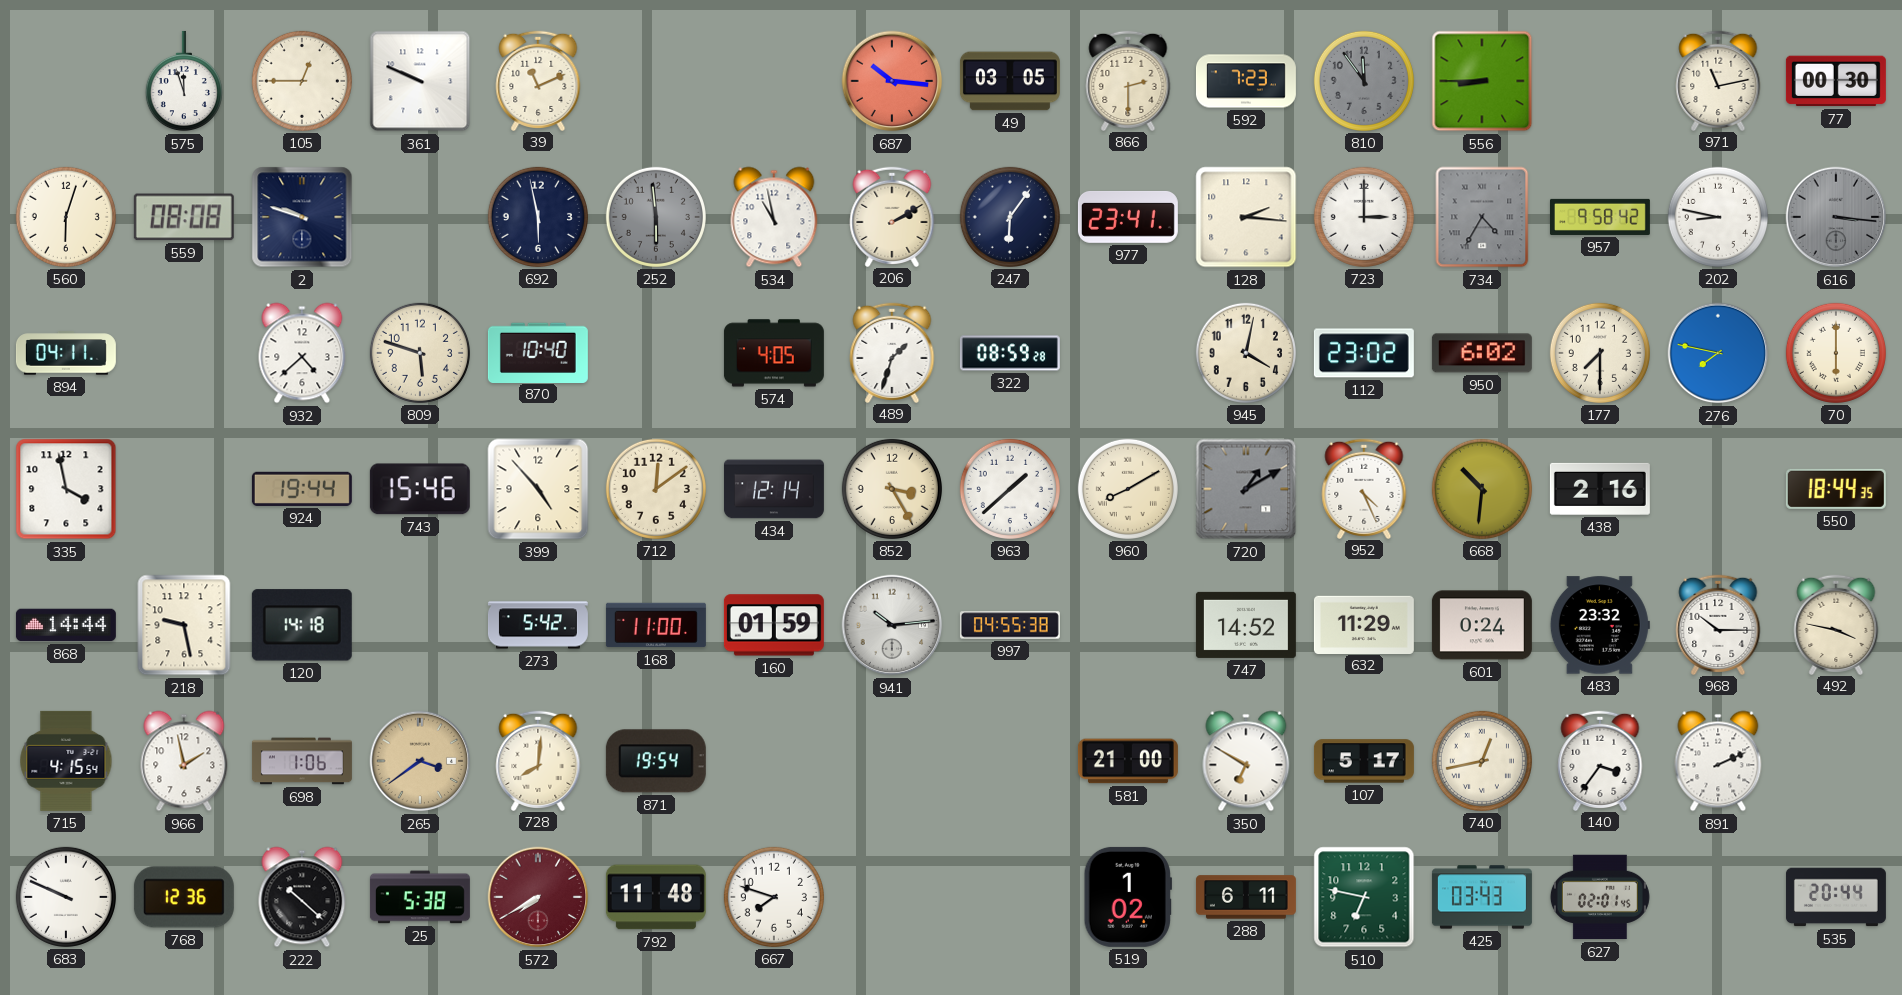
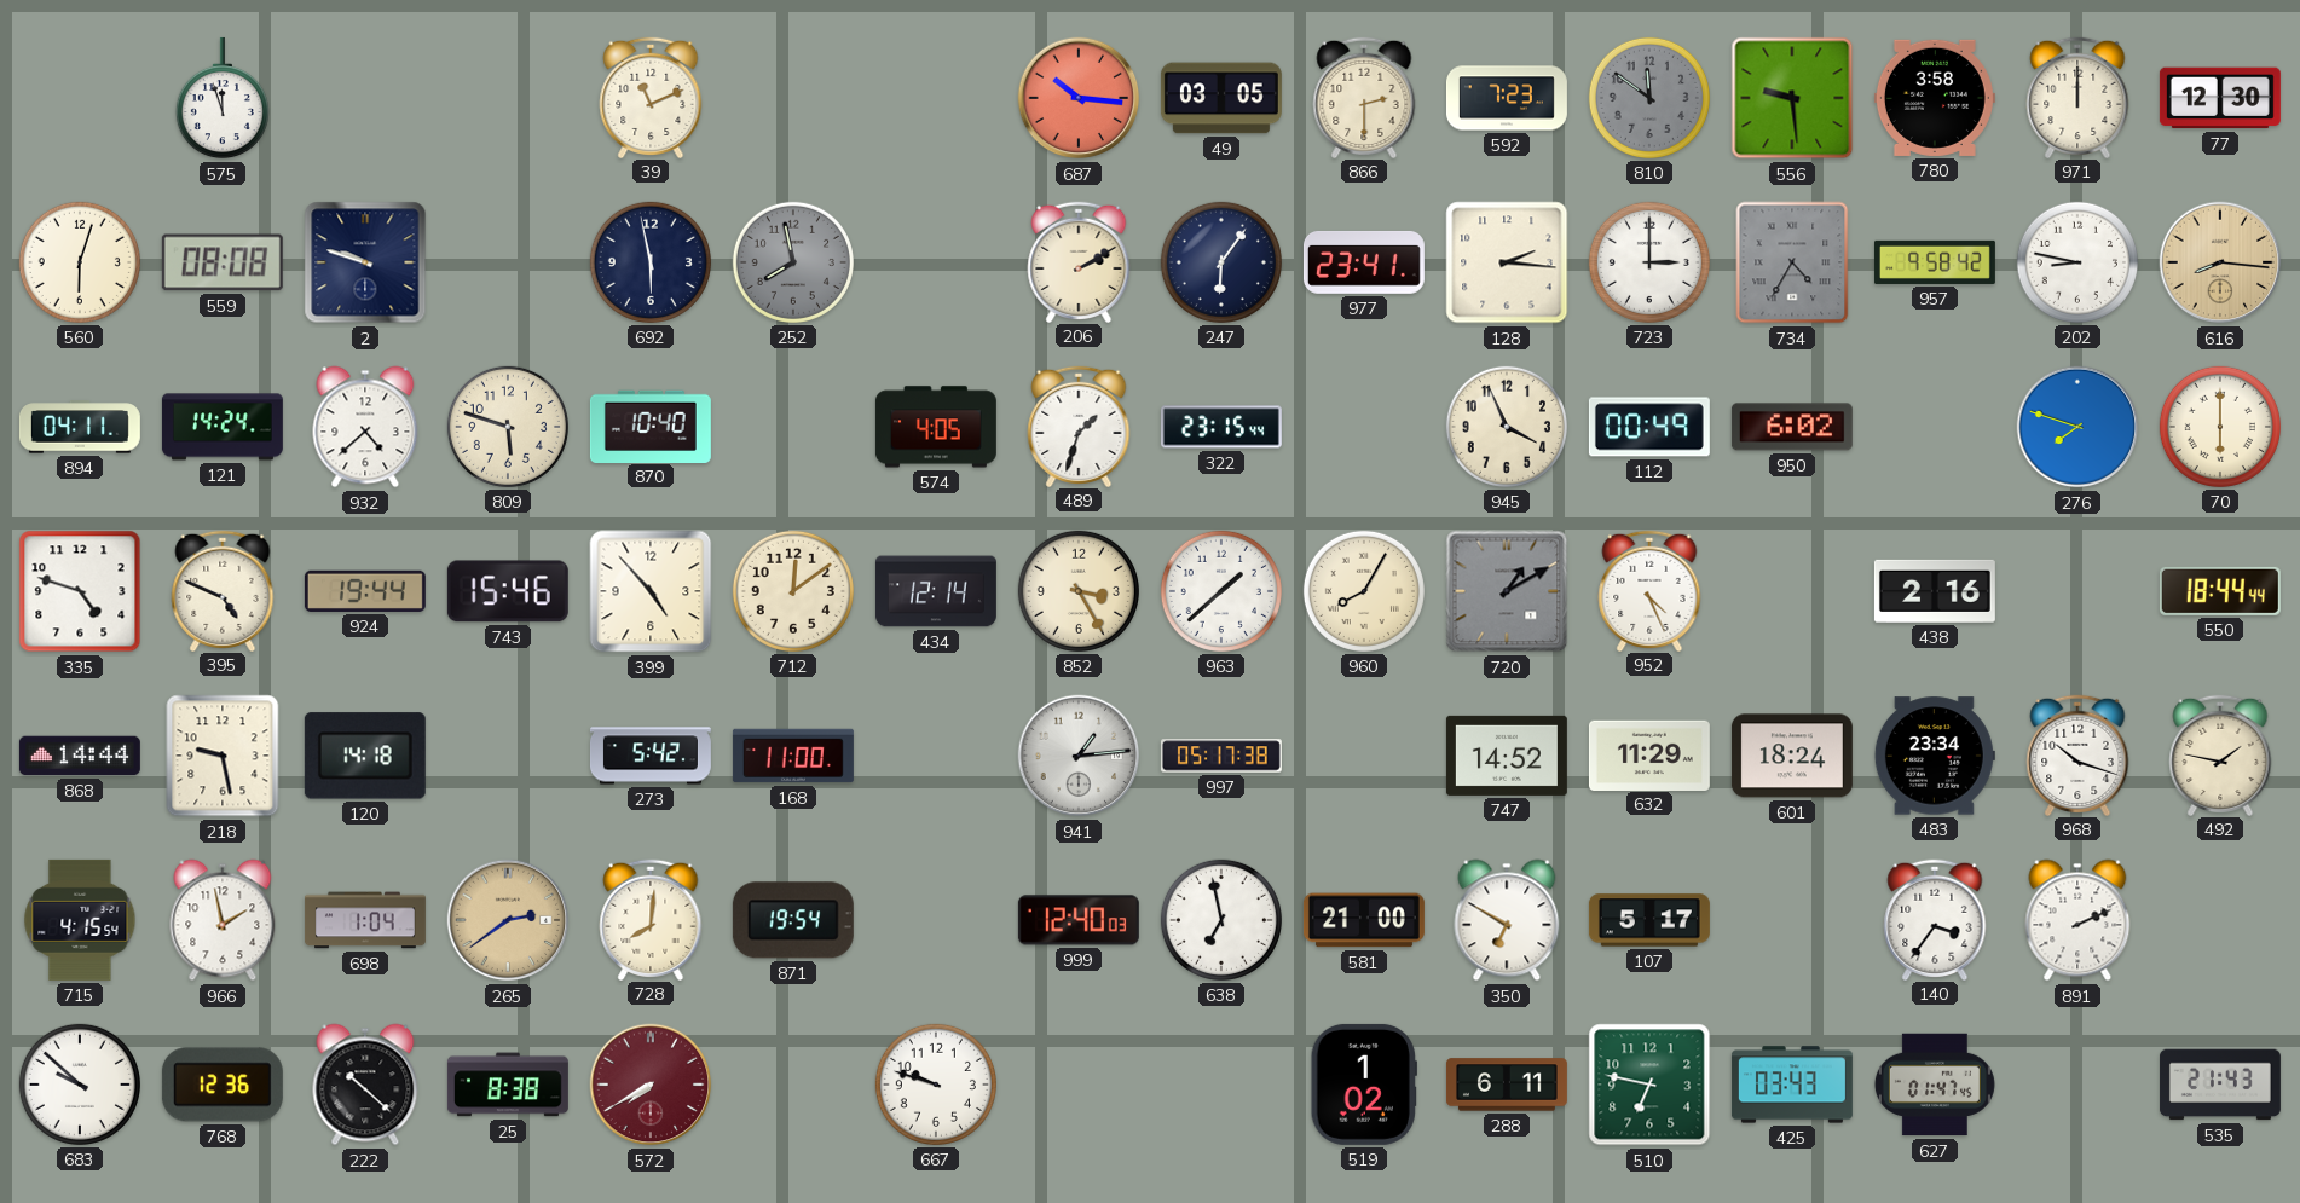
105: 12:45 -> none
361: 9:49 -> none
810: 11:54 -> 11:51
556: 8:45 -> 9:29
780: none -> 3:58
971: 11:13 -> 12:00
77: 00:30 -> 12:30
252: 5:59 -> 7:58
534: 10:58 -> none
616: 3:16 -> 8:16
616 dial: grey -> champagne
121: none -> 14:24
322: 08:59 -> 23:15
945: 4:02 -> 3:56
112: 23:02 -> 00:49
177: 7:30 -> none
276: 7:47 -> 7:48
335: 3:58 -> 4:48
395: none -> 4:49
960: 8:10 -> 8:05
668: 10:31 -> none
550: 18:44:35 -> 18:44:44
160: 01:59 -> none
941: 10:14 -> 1:14
997: 04:55 -> 05:17
601: 0:24 -> 18:24
483: 23:32 -> 23:34
968: 10:15 -> 10:18
492: 3:47 -> 1:47
698: 1:06 -> 1:04
265: 3:39 -> 2:39
999: none -> 12:40
638: none -> 6:58
740: 12:43 -> none
683: 9:49 -> 9:52
25: 5:38 -> 8:38
792: 11:48 -> none
667: 7:48 -> 9:48
627: 02:01 -> 01:47
535: 20:44 -> 21:43
